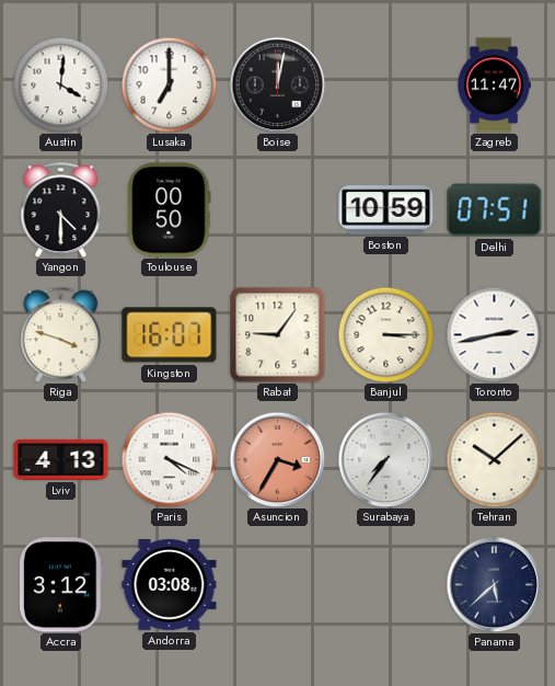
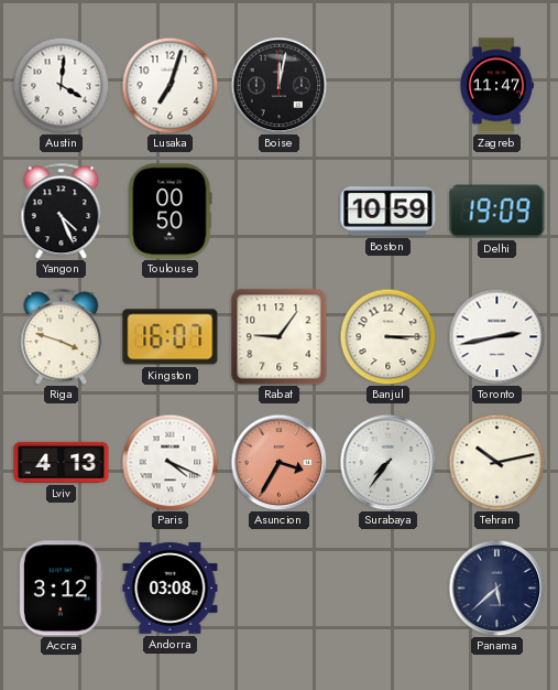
Lusaka: 7:00 -> 7:03
Yangon: 4:30 -> 4:26
Delhi: 07:51 -> 19:09
Tehran: 10:08 -> 10:13
